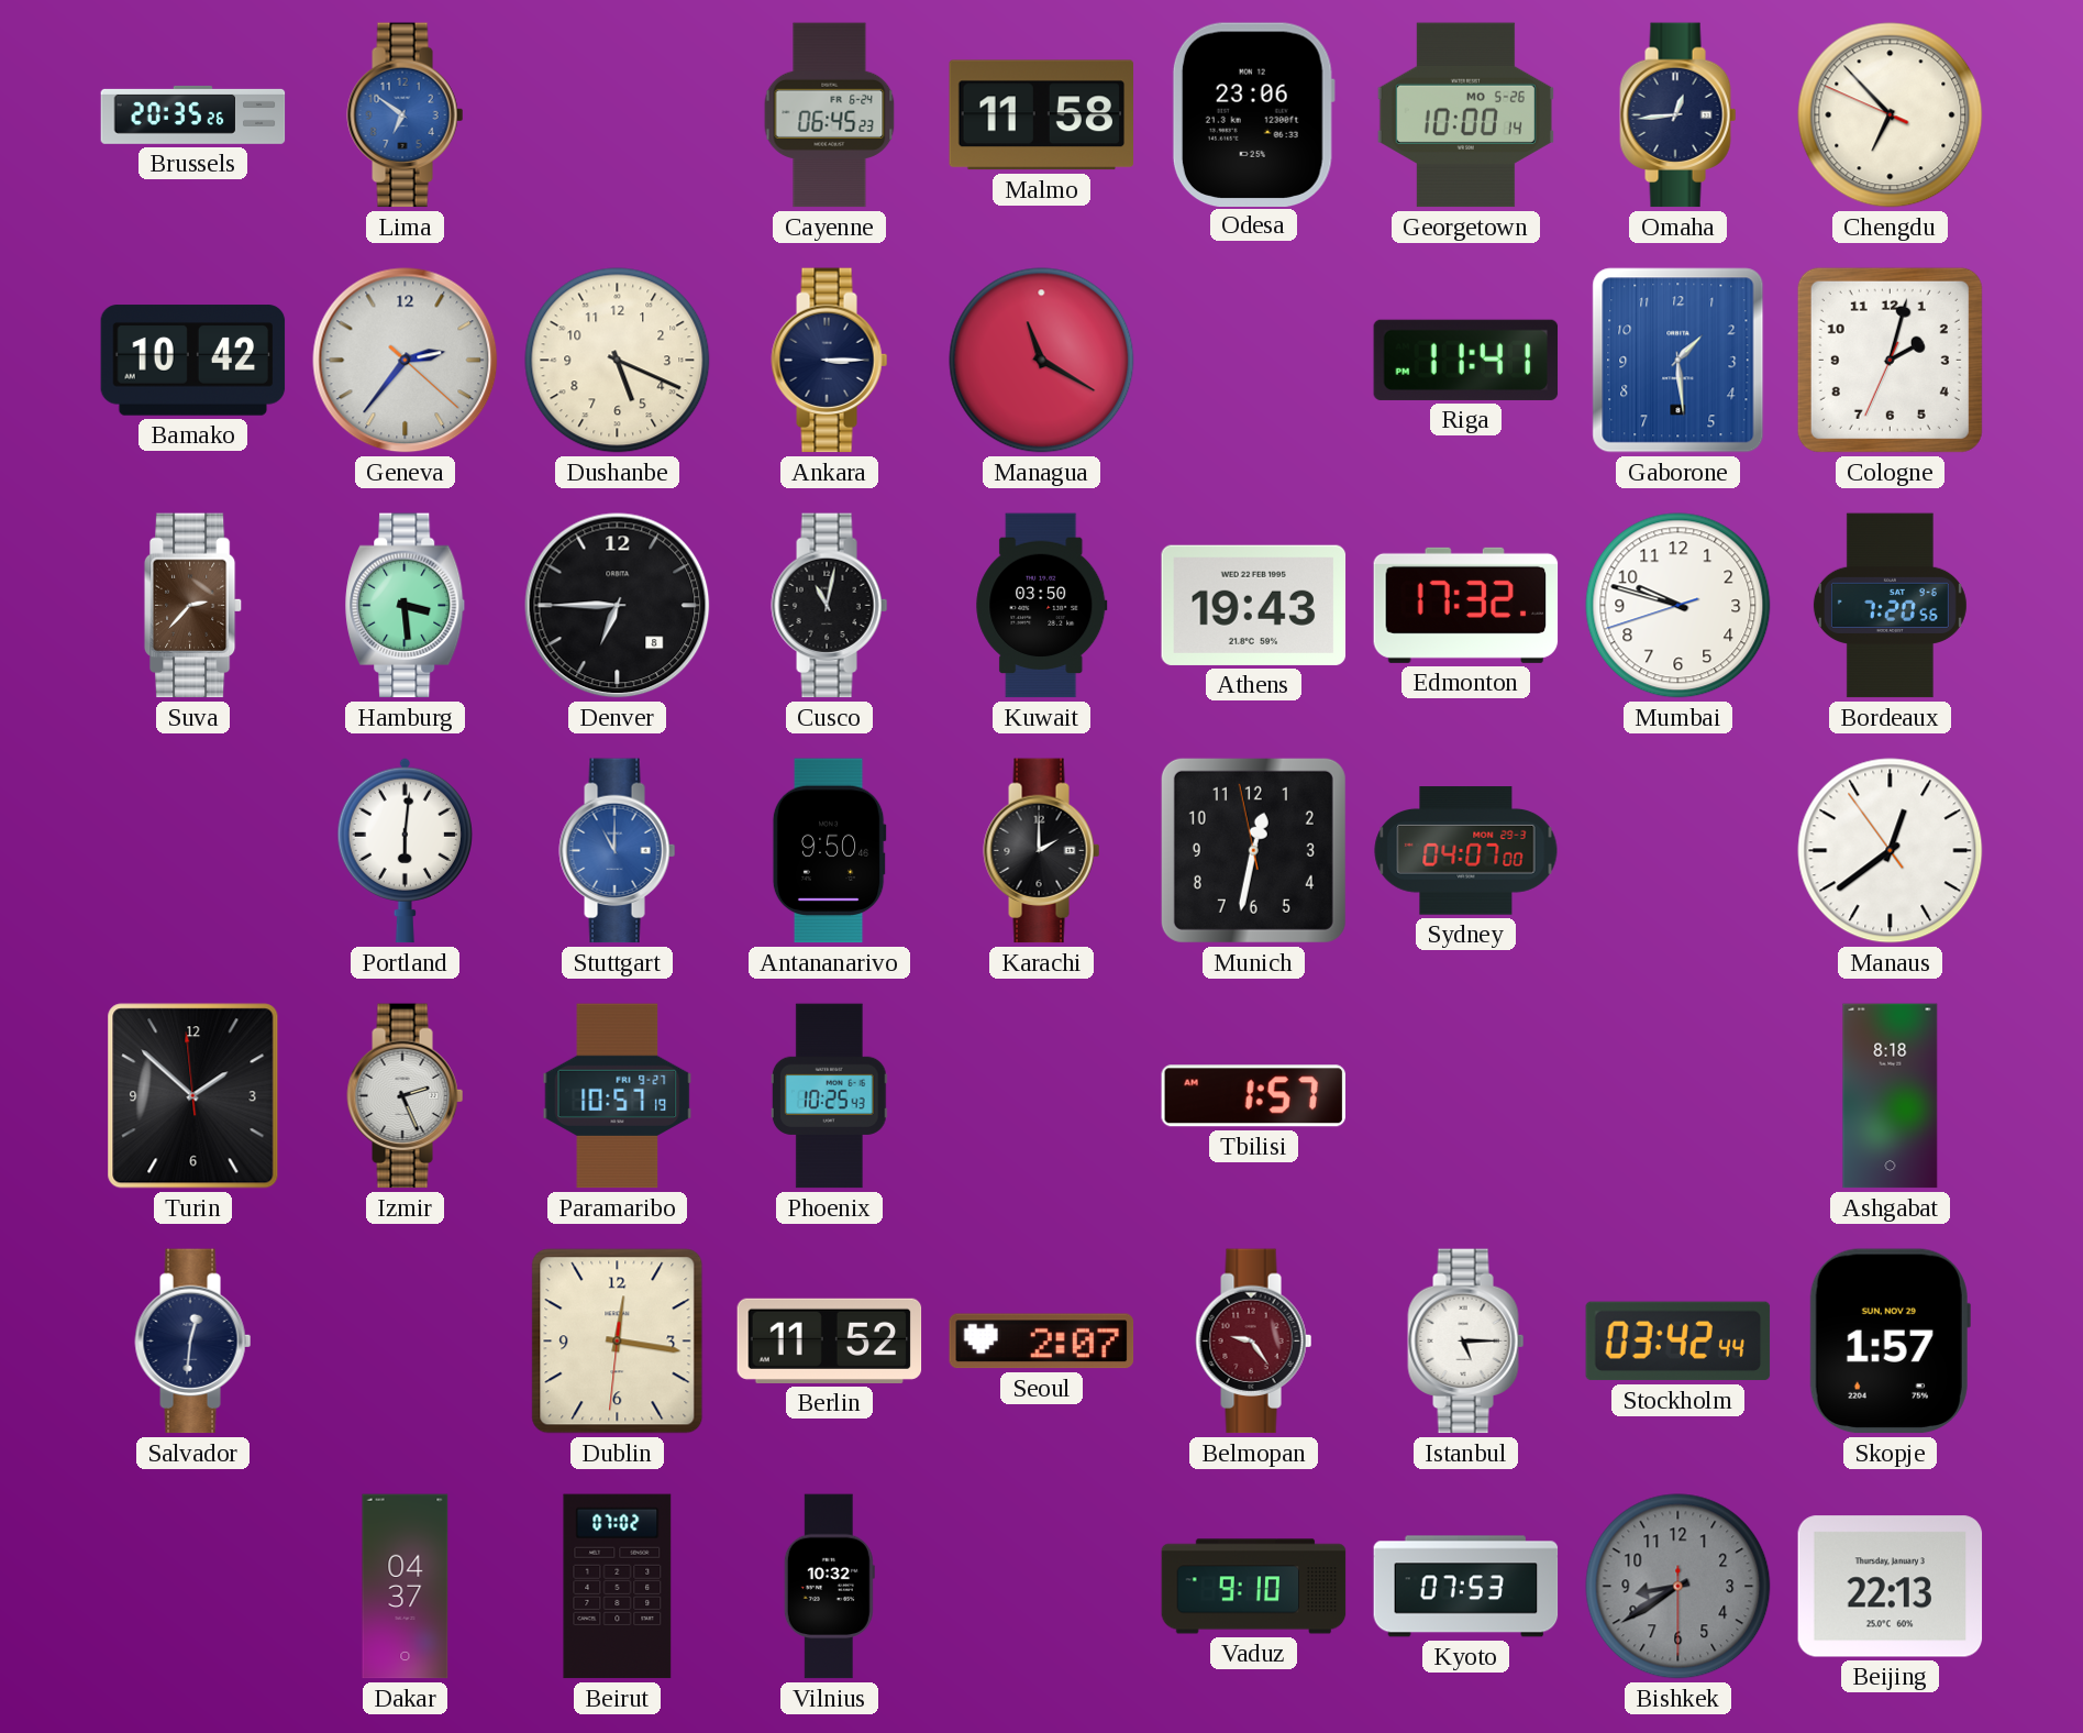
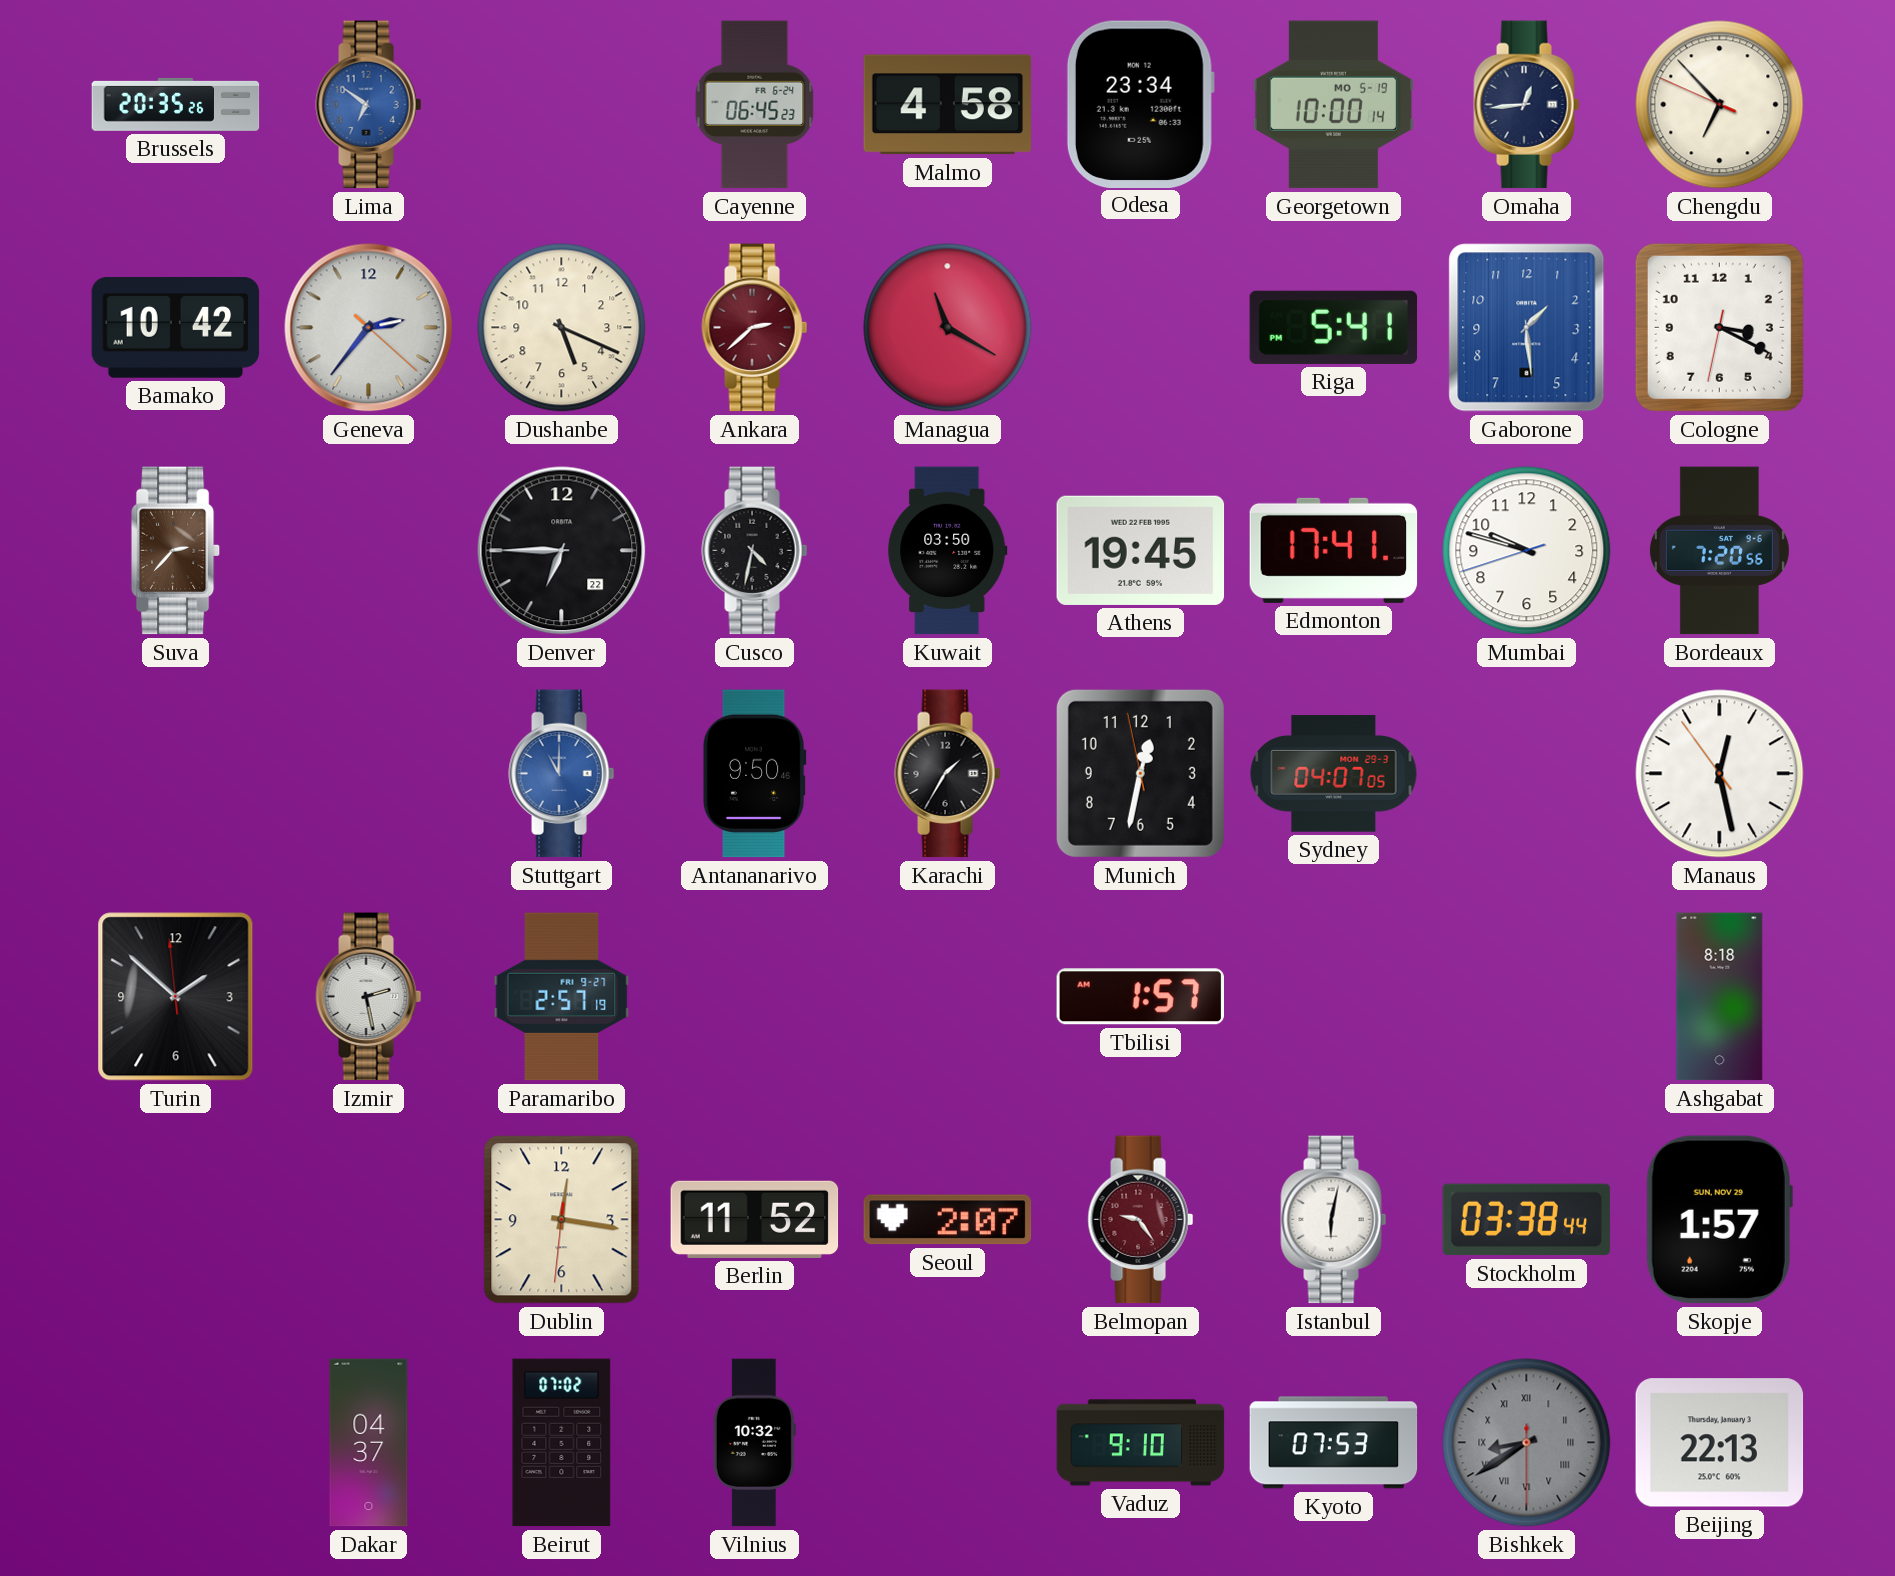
Malmo: 11:58 -> 4:58
Odesa: 23:06 -> 23:34
Georgetown date: MO 5-26 -> MO 5-19
Ankara: 3:15 -> 2:38
Ankara dial: navy -> burgundy
Riga: 11:41 -> 5:41
Cologne: 2:02 -> 3:19
Hamburg: 3:29 -> none
Denver date: 8 -> 22
Cusco: 11:02 -> 4:32
Athens: 19:43 -> 19:45
Edmonton: 17:32 -> 17:41
Portland: 6:01 -> none
Karachi: 2:00 -> 1:35
Sydney: 04:07:00 -> 04:07:05
Manaus: 12:38 -> 12:27
Izmir: 2:26 -> 2:28
Paramaribo: 10:57 -> 2:57
Phoenix: 10:25 -> none
Salvador: 12:31 -> none
Istanbul: 5:15 -> 6:02
Stockholm: 03:42 -> 03:38
Bishkek numerals: Arabic -> Roman
